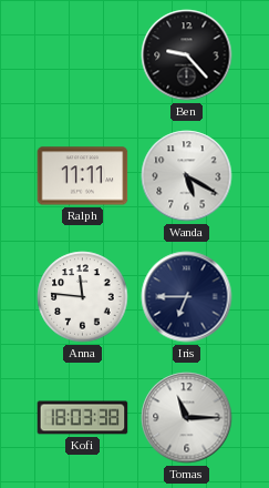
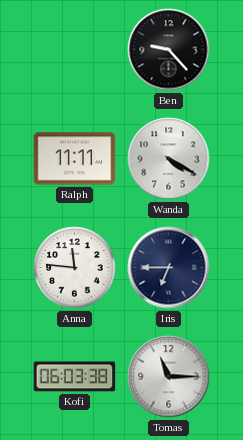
Wanda: 5:20 -> 4:20
Kofi: 18:03 -> 06:03
